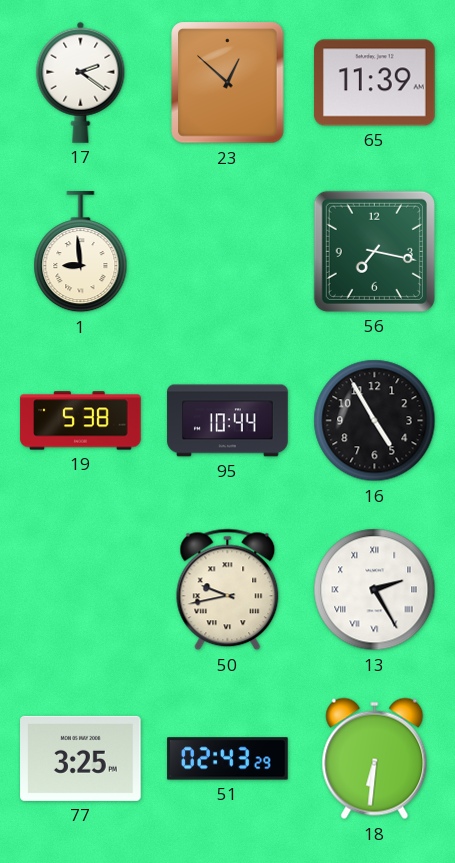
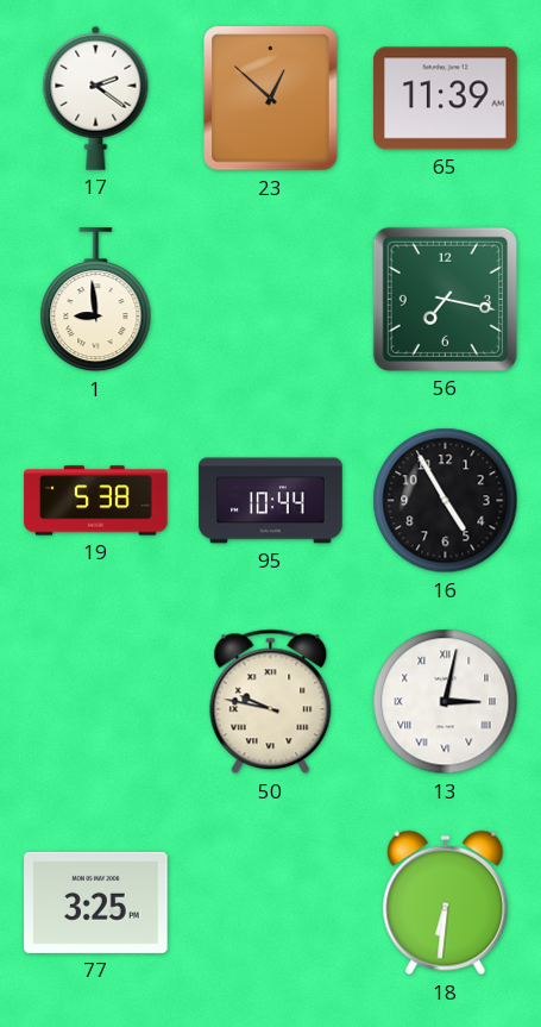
50: 9:43 -> 9:47
13: 2:25 -> 3:02
51: 02:43 -> none
